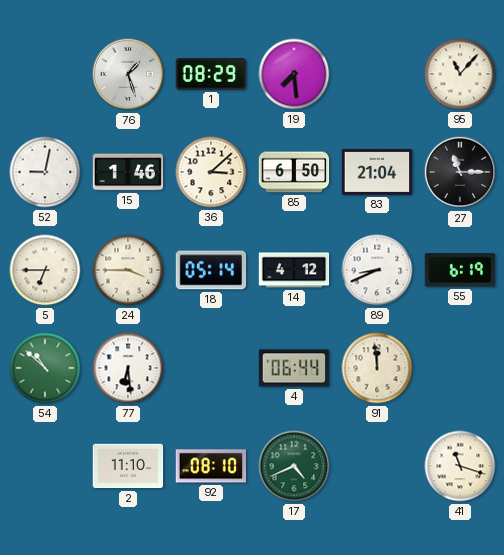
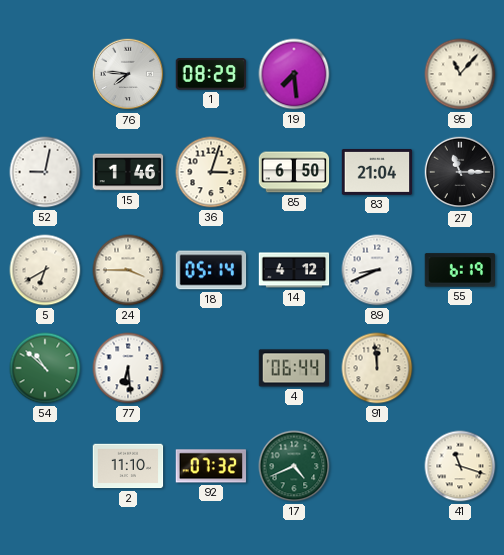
76: 1:27 -> 7:46
36: 3:08 -> 3:03
5: 6:45 -> 6:40
92: 08:10 -> 07:32
